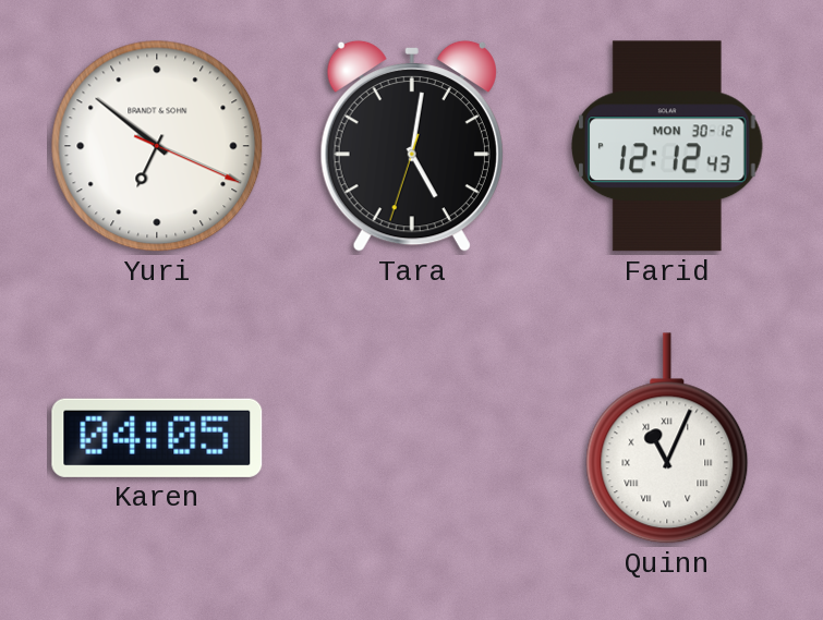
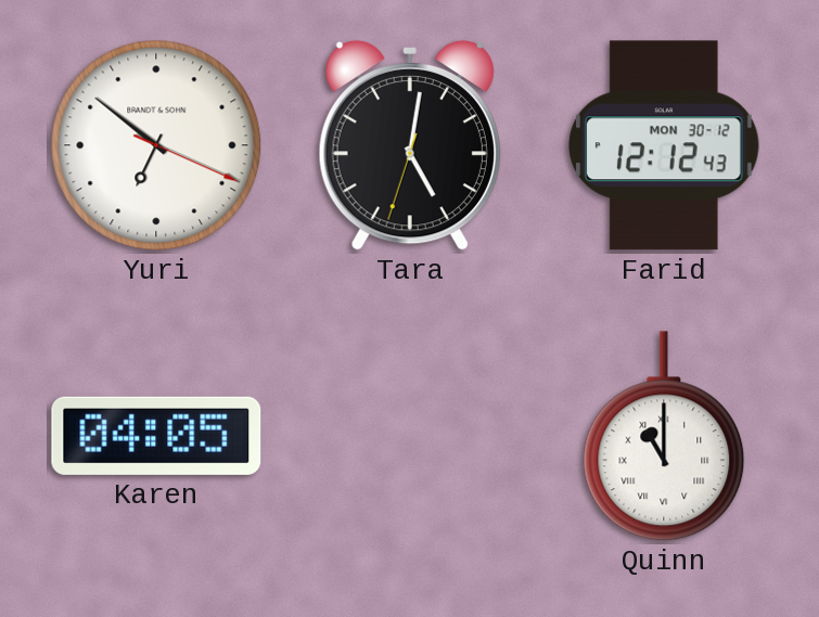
Quinn: 11:04 -> 11:00
